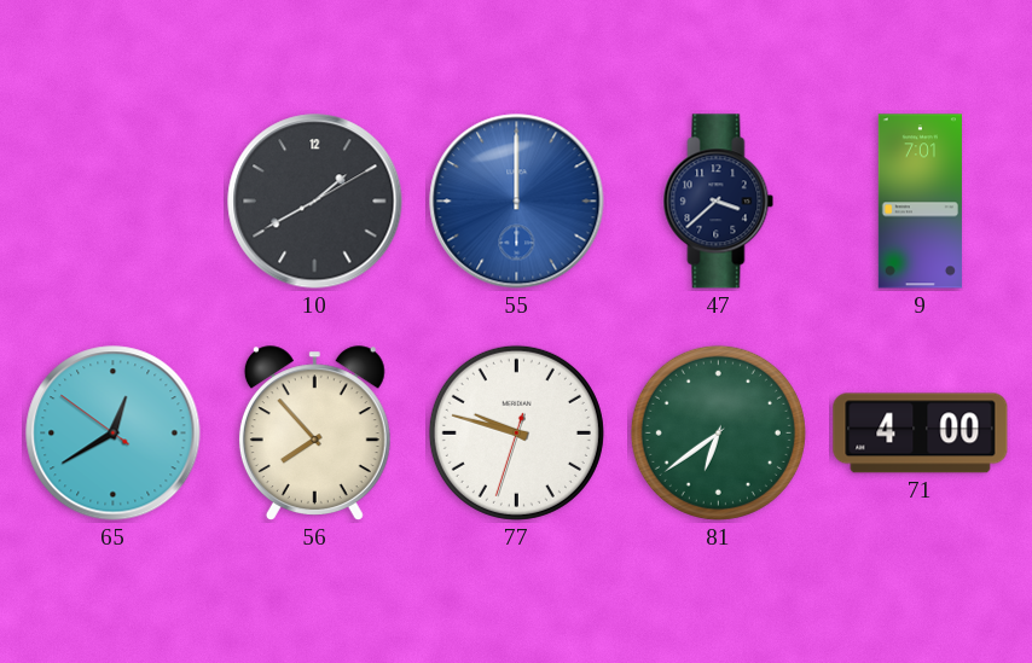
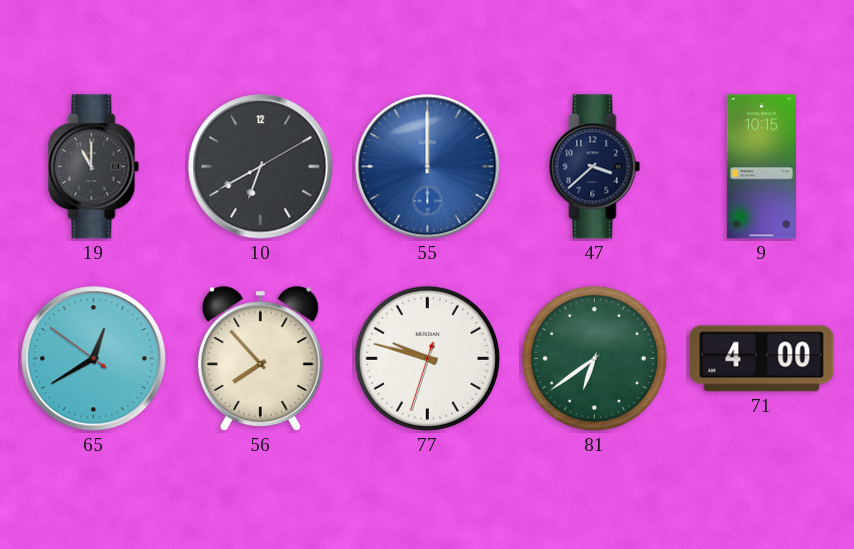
19: none -> 11:00
10: 1:40 -> 6:40
9: 7:01 -> 10:15
